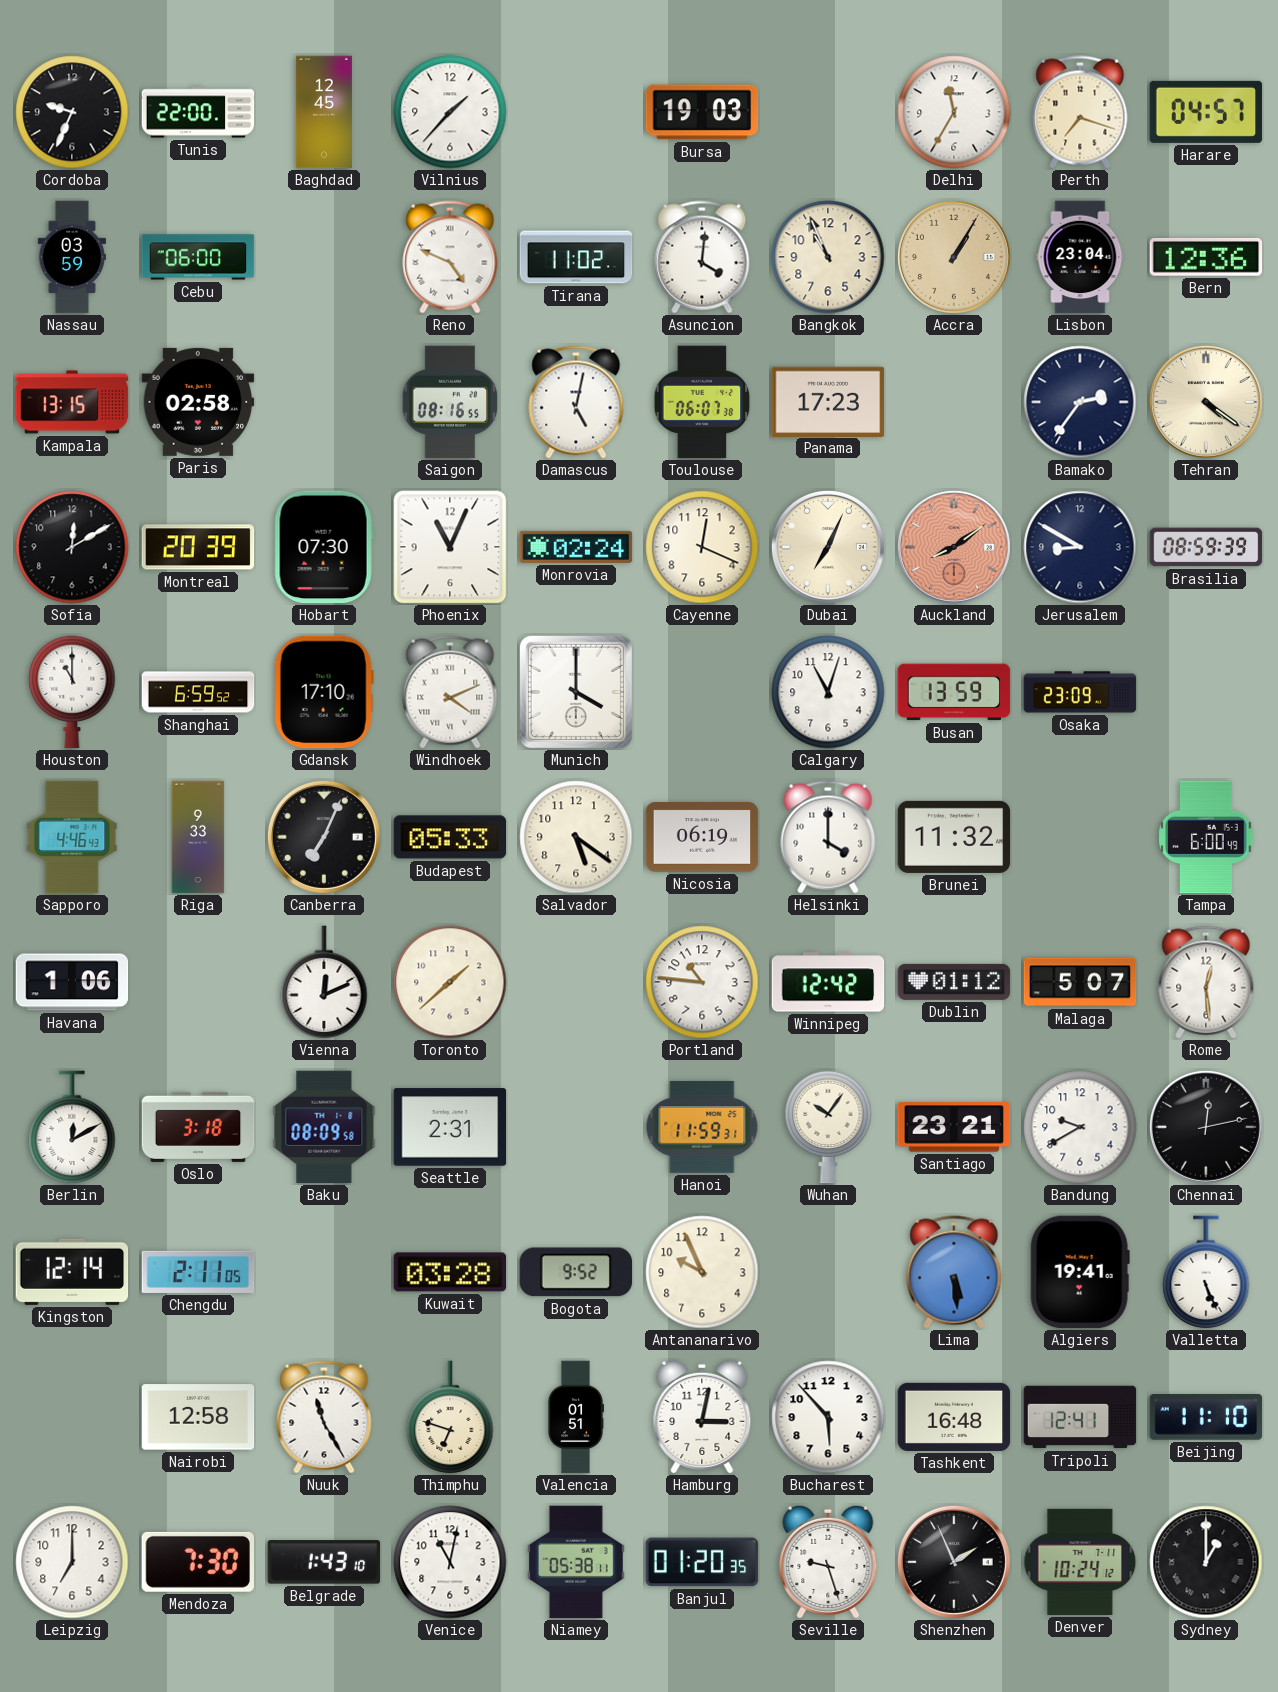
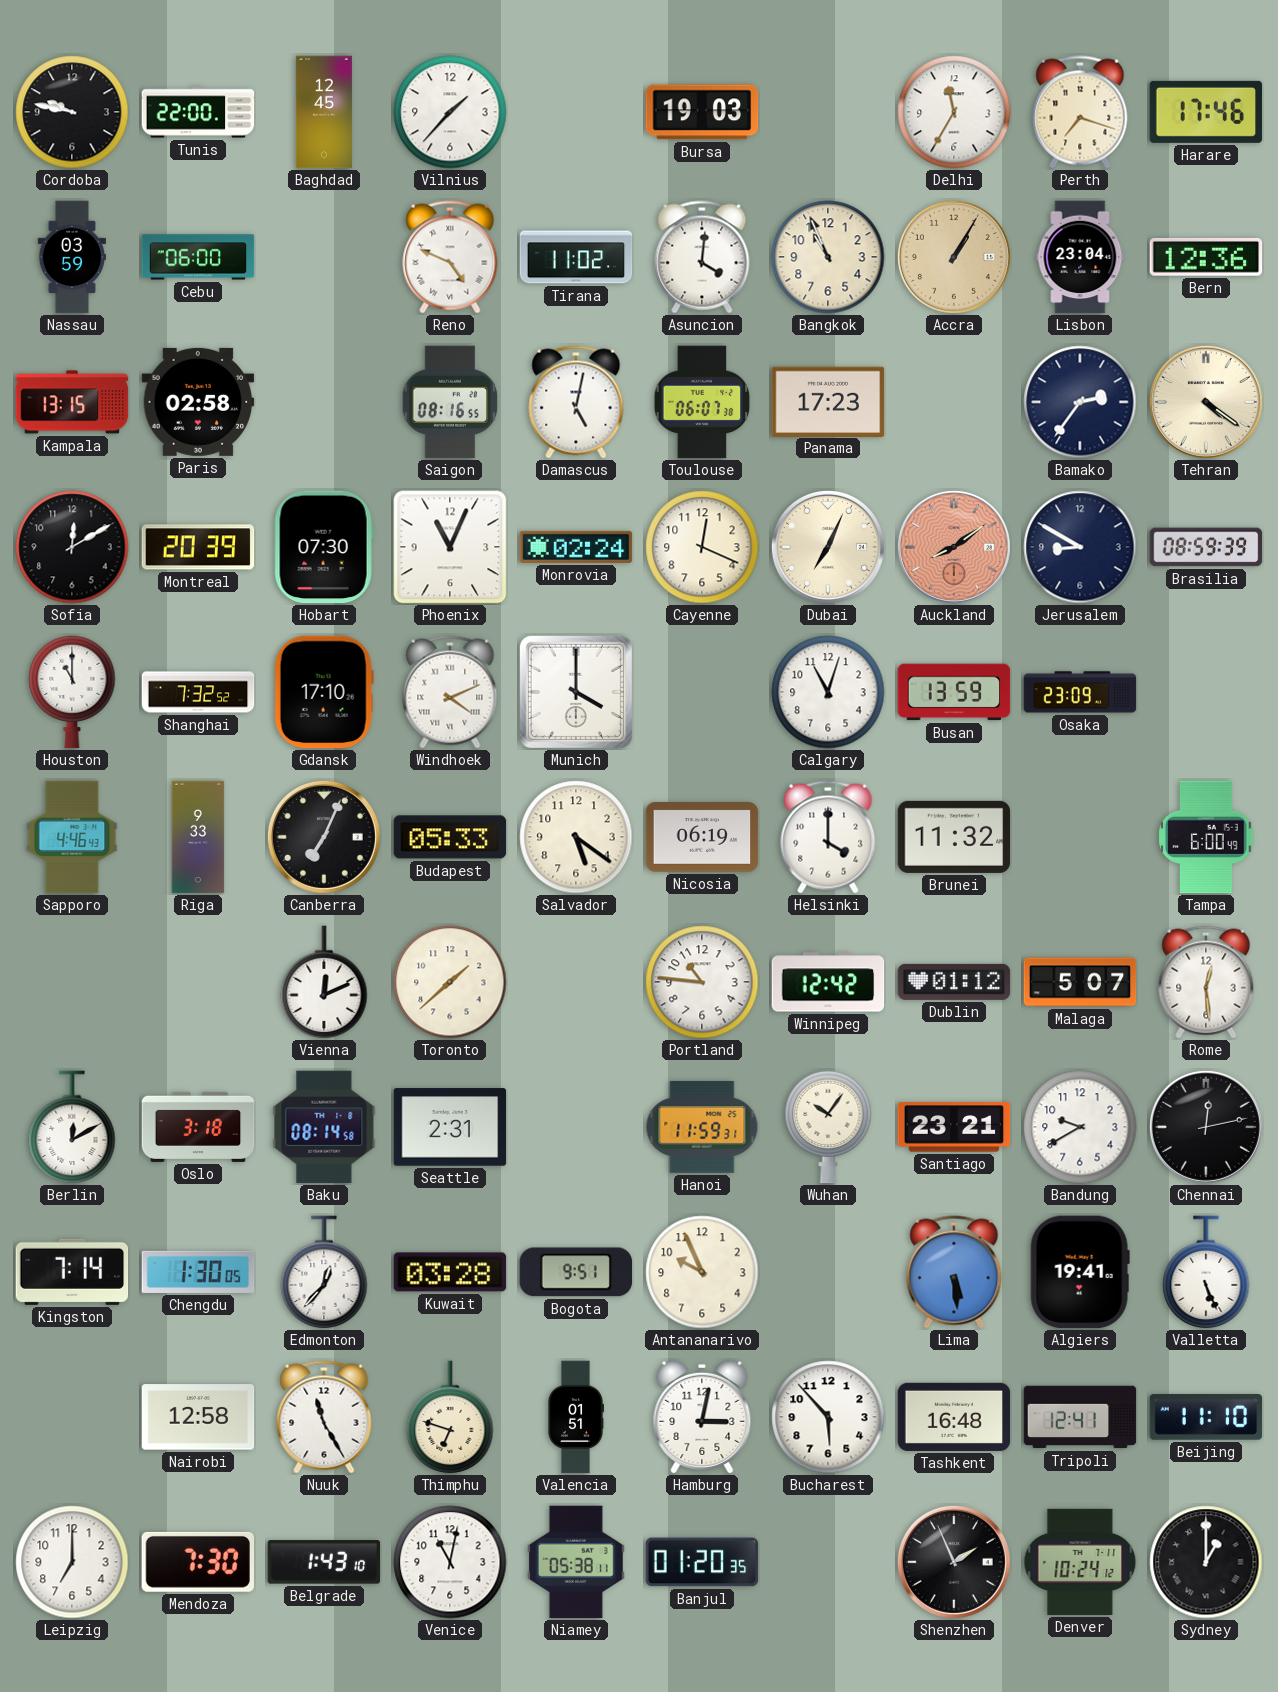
Cordoba: 9:34 -> 9:47
Harare: 04:57 -> 17:46
Shanghai: 6:59 -> 7:32
Havana: 1:06 -> none
Baku: 08:09 -> 08:14
Kingston: 12:14 -> 7:14
Chengdu: 2:11 -> 1:30
Edmonton: none -> 12:37
Bogota: 9:52 -> 9:51
Seville: 9:27 -> none
